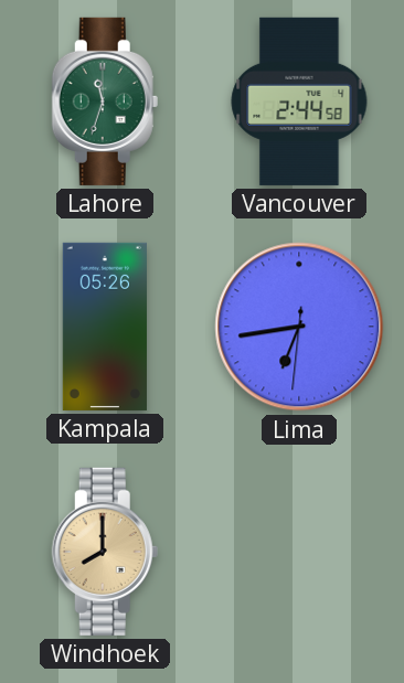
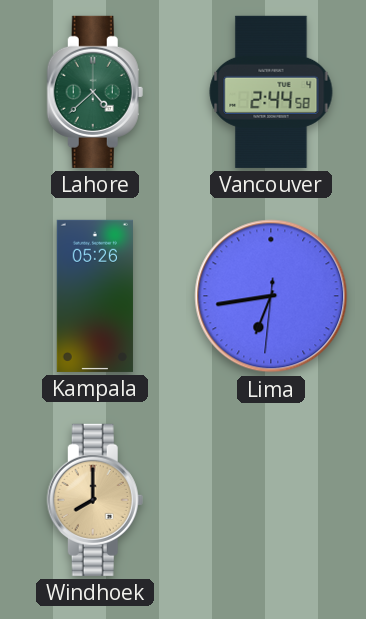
Lahore: 11:33 -> 4:38
